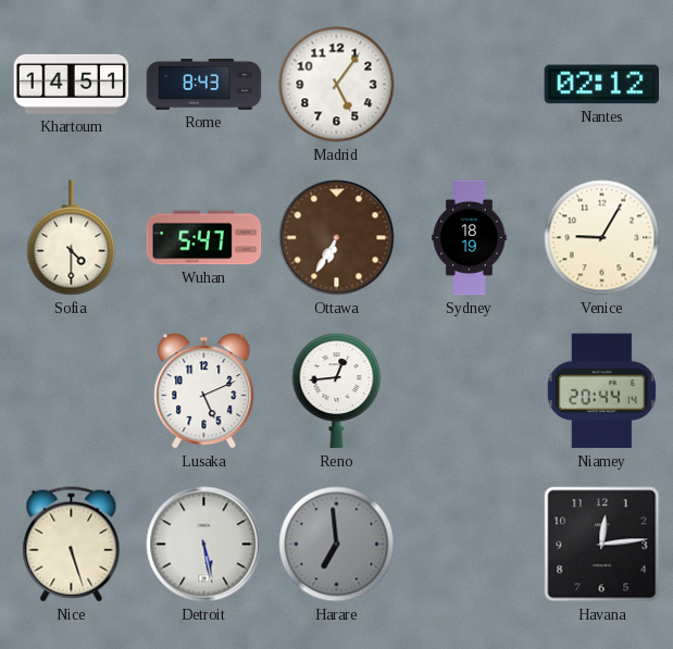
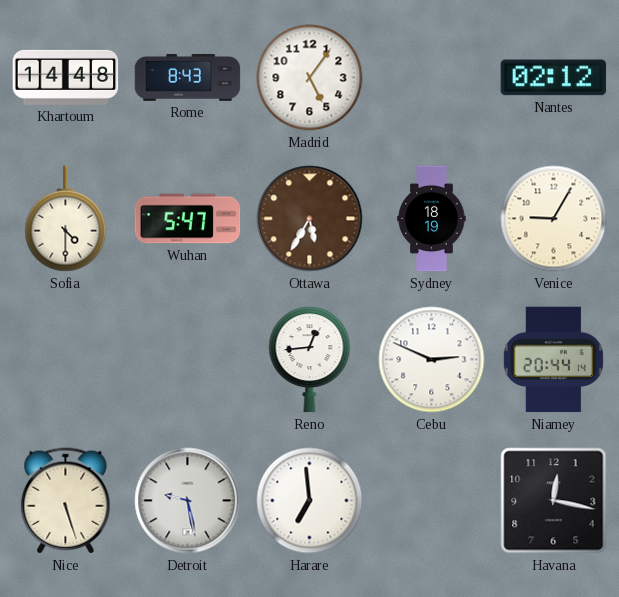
Khartoum: 14:51 -> 14:48
Ottawa: 6:35 -> 5:35
Lusaka: 5:11 -> none
Cebu: none -> 2:49
Detroit: 5:28 -> 9:28
Harare dial: grey -> white
Havana: 12:14 -> 12:17
